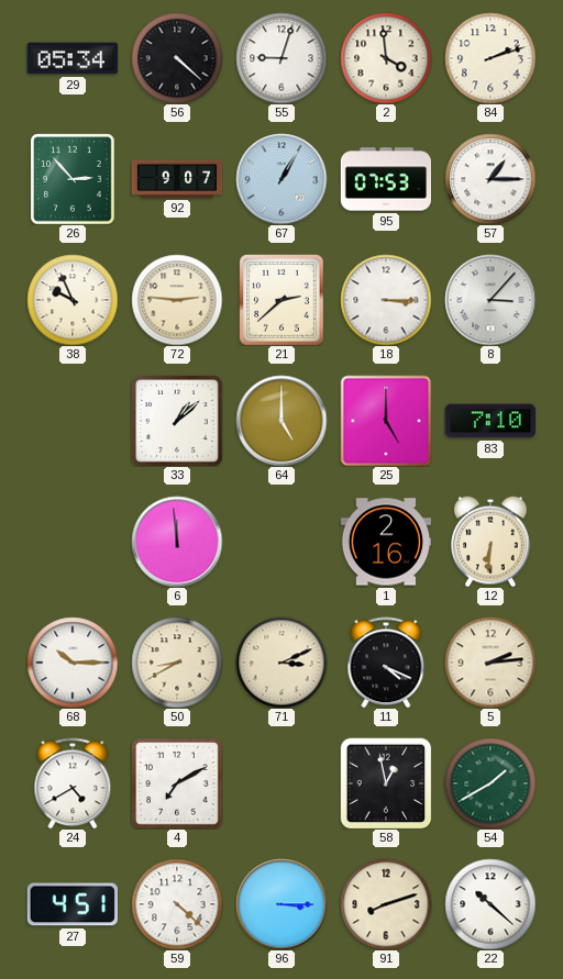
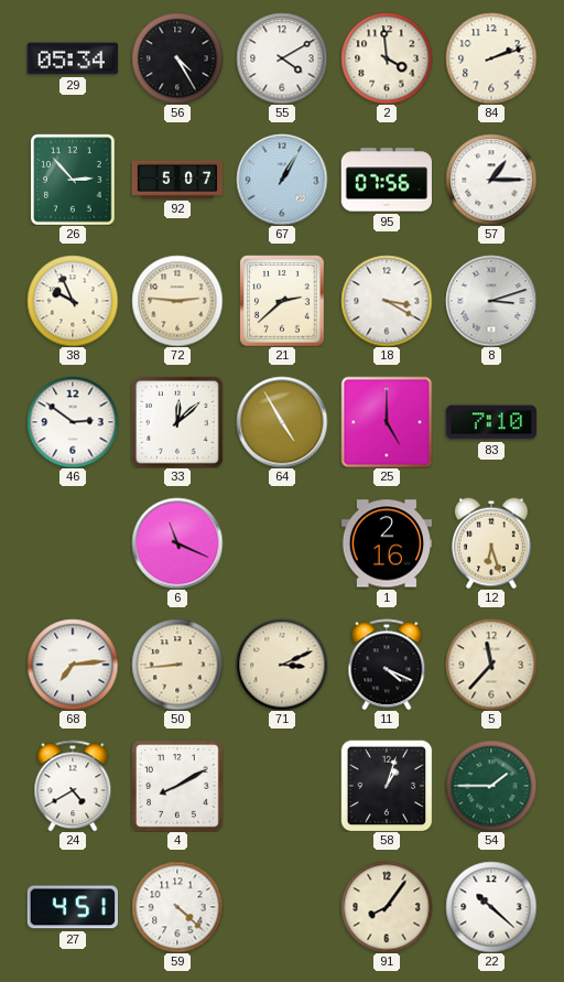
56: 4:22 -> 4:25
55: 9:03 -> 4:10
92: 9:07 -> 5:07
95: 07:53 -> 07:56
18: 3:15 -> 3:20
8: 3:07 -> 3:12
46: none -> 2:51
33: 1:08 -> 12:08
64: 5:00 -> 4:55
6: 11:59 -> 11:19
12: 6:31 -> 6:27
68: 10:15 -> 7:14
50: 8:40 -> 8:44
5: 2:14 -> 11:37
4: 7:10 -> 8:10
58: 12:58 -> 1:03
54: 1:40 -> 1:45
96: 3:15 -> none
91: 8:12 -> 8:06
